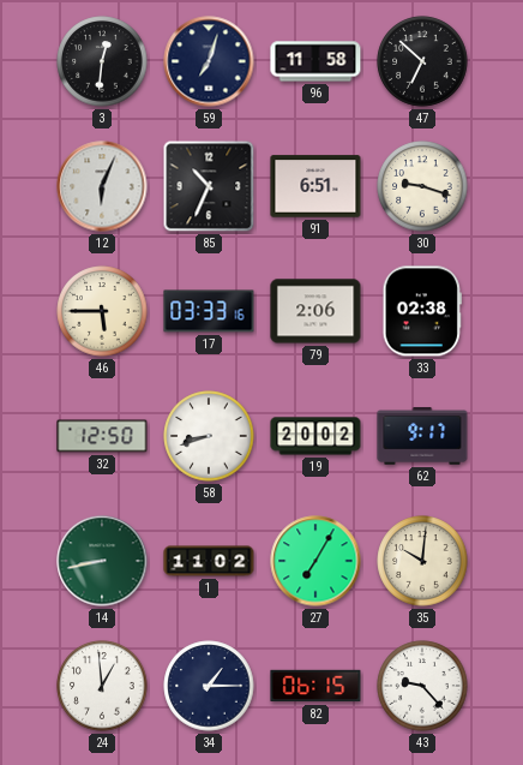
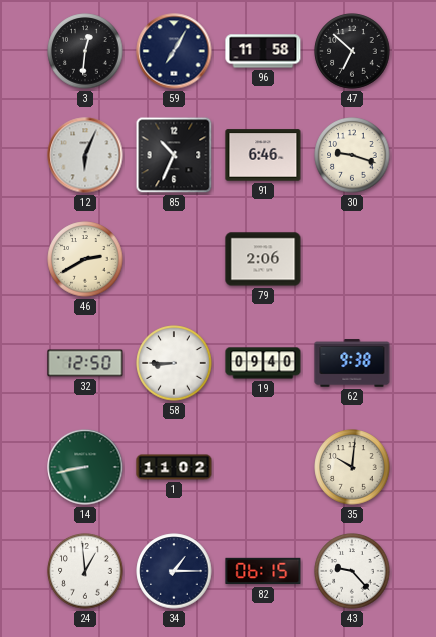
59: 7:03 -> 7:05
91: 6:51 -> 6:46
46: 5:45 -> 2:40
17: 03:33 -> none
33: 02:38 -> none
58: 8:42 -> 8:45
19: 20:02 -> 09:40
62: 9:17 -> 9:38
27: 7:05 -> none
